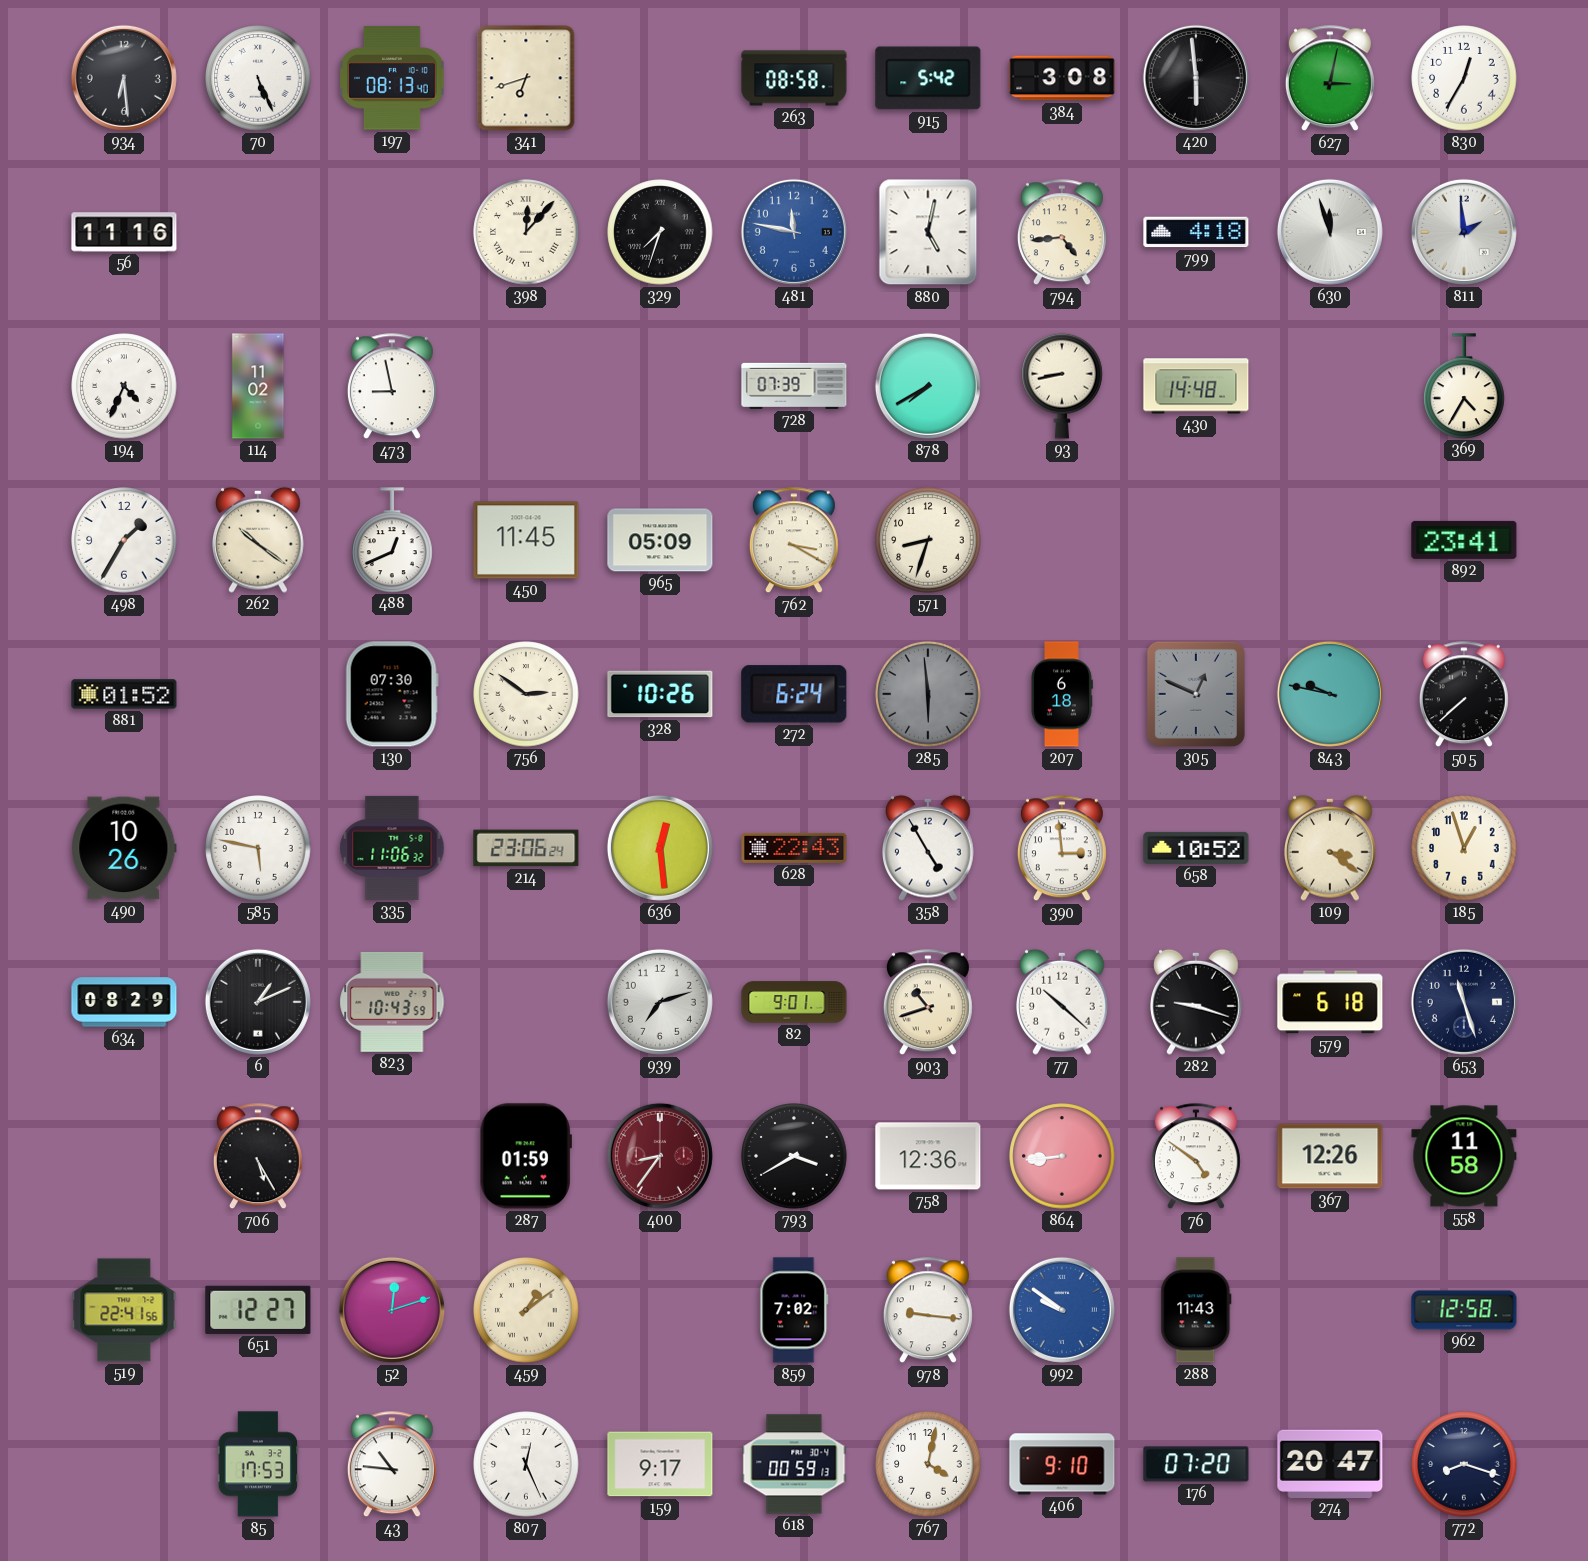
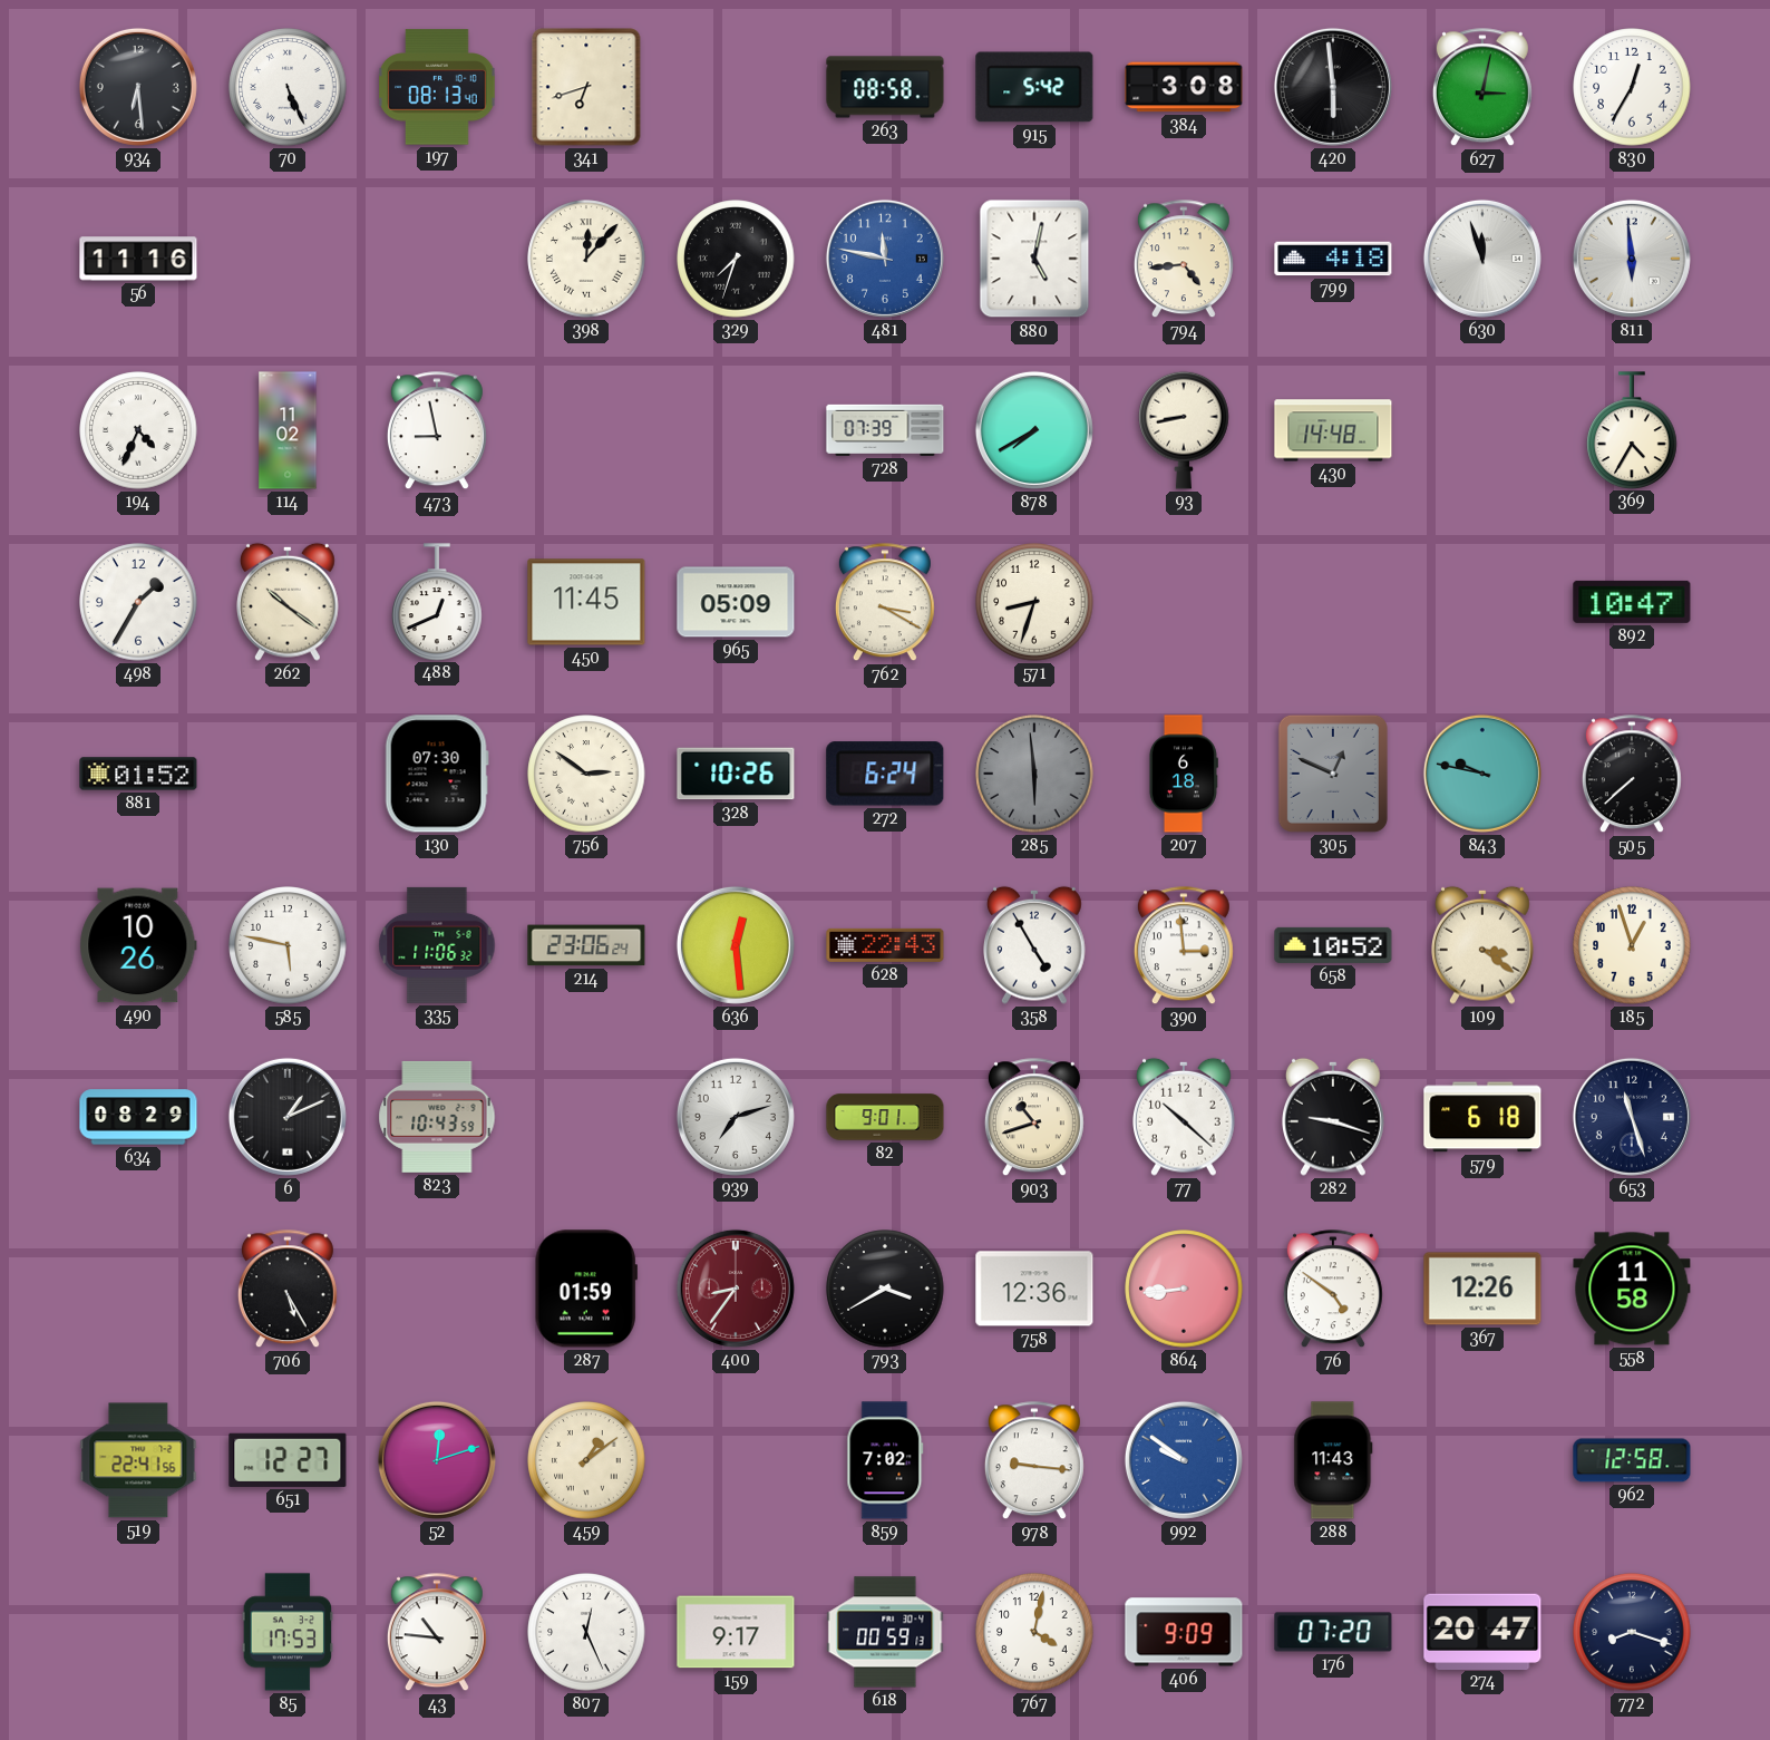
811: 1:59 -> 5:59
892: 23:41 -> 10:47
406: 9:10 -> 9:09
